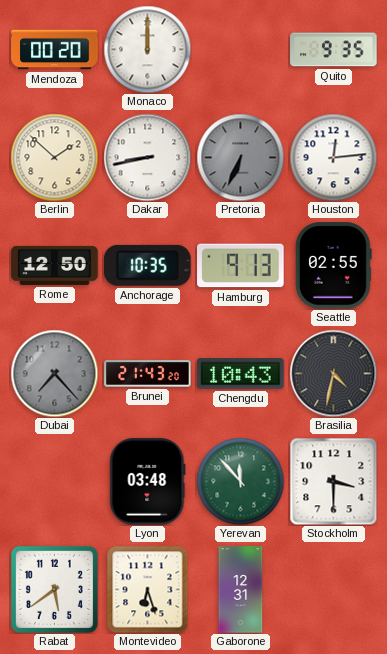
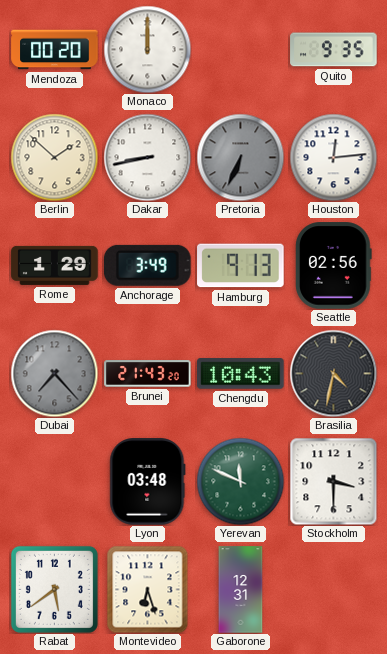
Rome: 12:50 -> 1:29
Anchorage: 10:35 -> 3:49
Seattle: 02:55 -> 02:56
Yerevan: 11:53 -> 11:49
